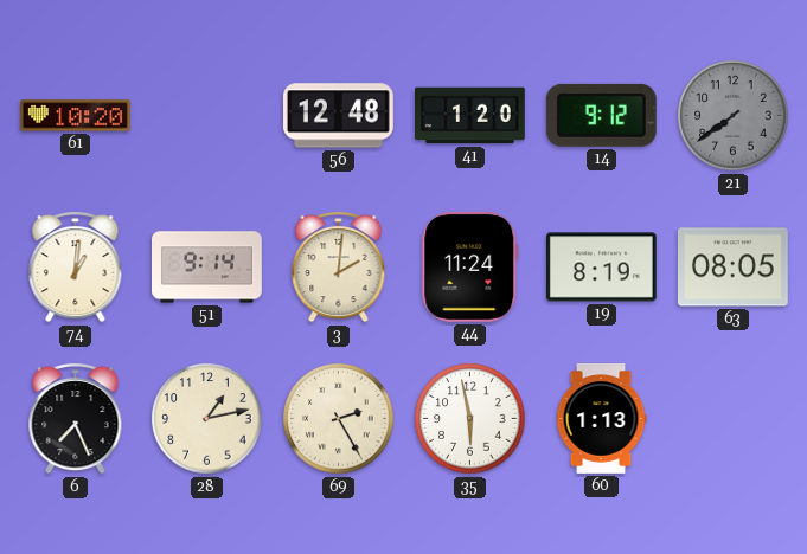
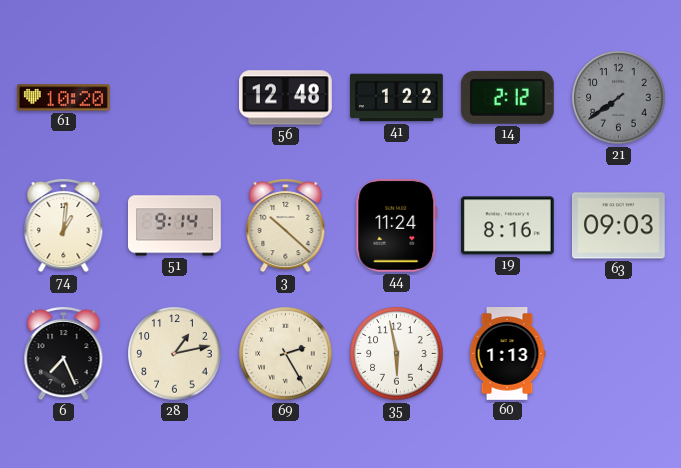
41: 1:20 -> 1:22
14: 9:12 -> 2:12
3: 2:01 -> 10:22
19: 8:19 -> 8:16
63: 08:05 -> 09:03
